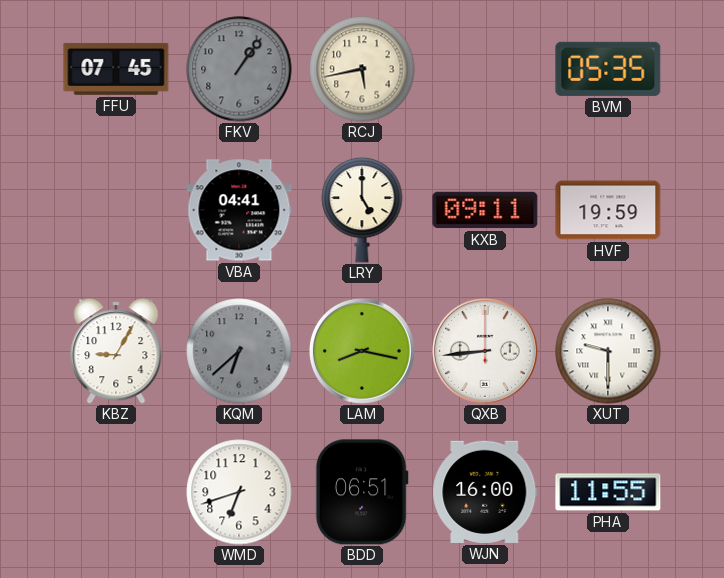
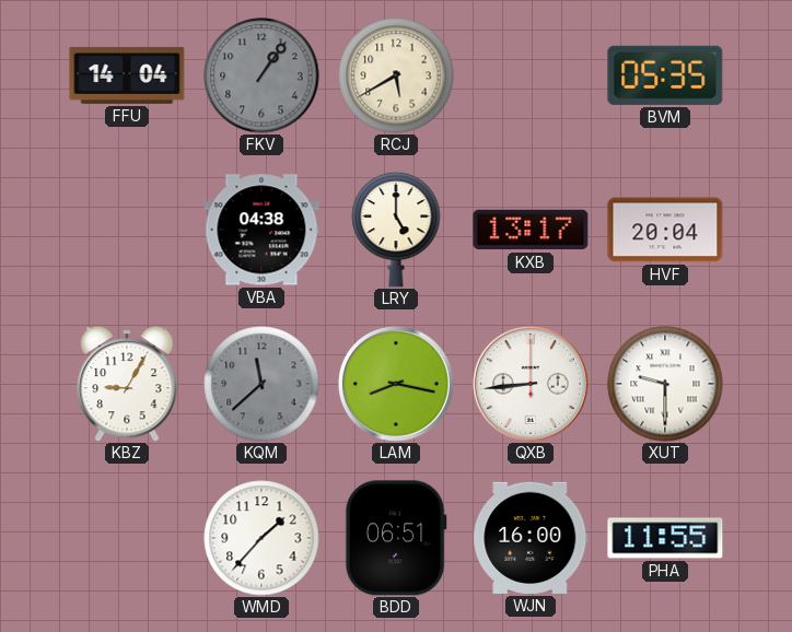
FFU: 07:45 -> 14:04
RCJ: 5:43 -> 5:40
VBA: 04:41 -> 04:38
KXB: 09:11 -> 13:17
HVF: 19:59 -> 20:04
KQM: 6:38 -> 11:38
WMD: 6:42 -> 1:37
